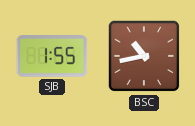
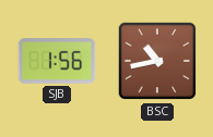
SJB: 1:55 -> 1:56
